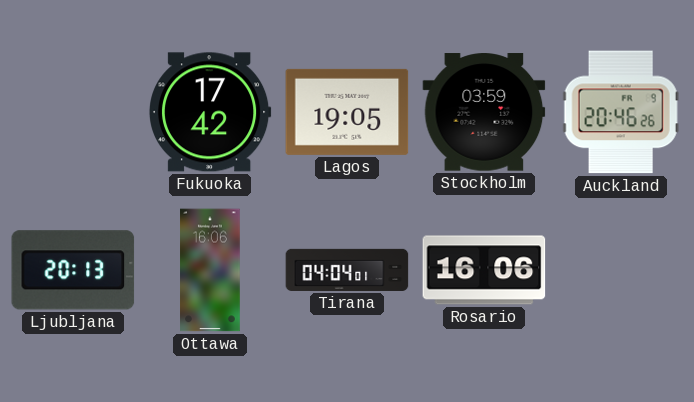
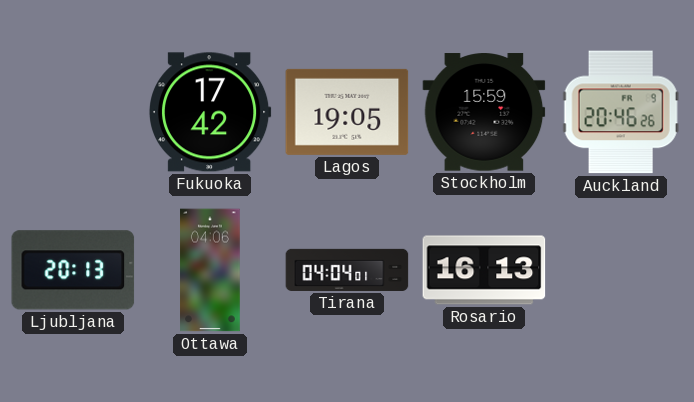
Stockholm: 03:59 -> 15:59
Ottawa: 16:06 -> 04:06
Rosario: 16:06 -> 16:13
